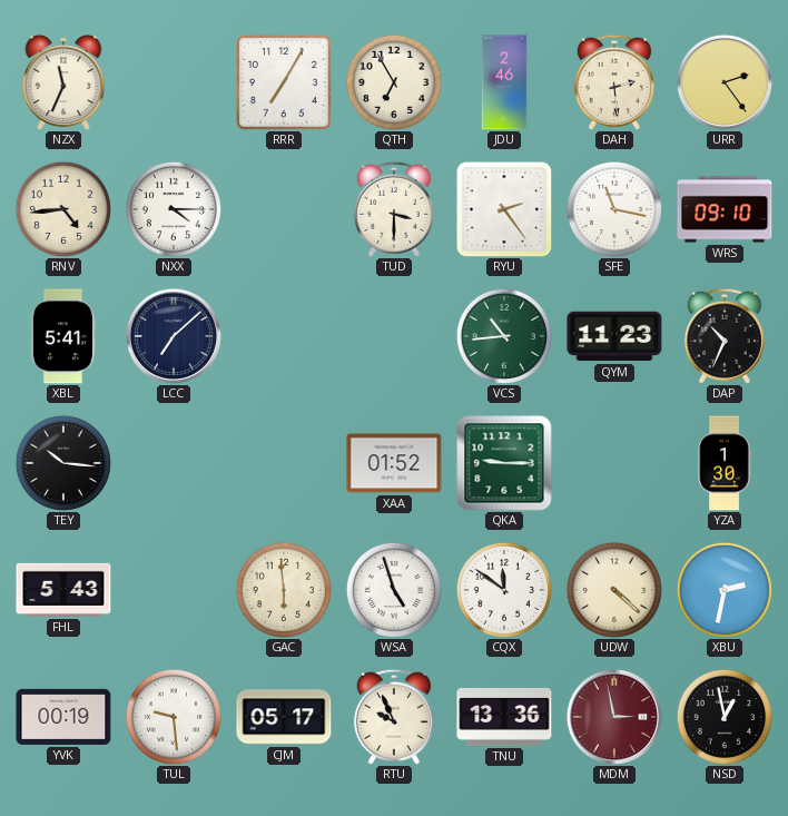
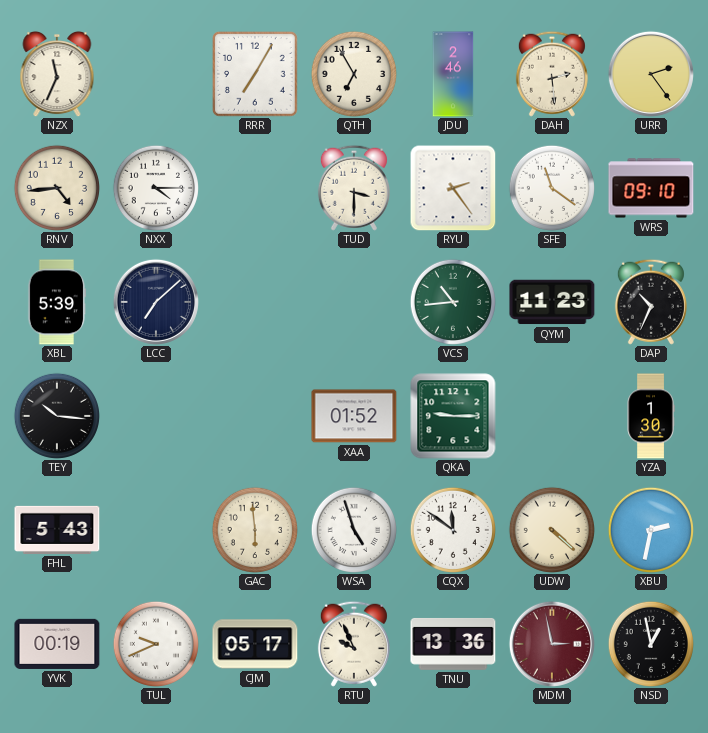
SFE: 11:17 -> 11:21
XBL: 5:41 -> 5:39
TUL: 9:29 -> 9:41
